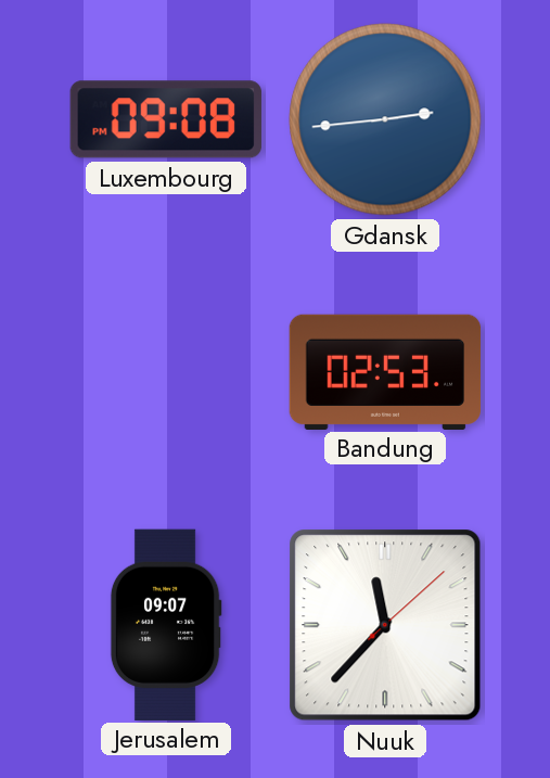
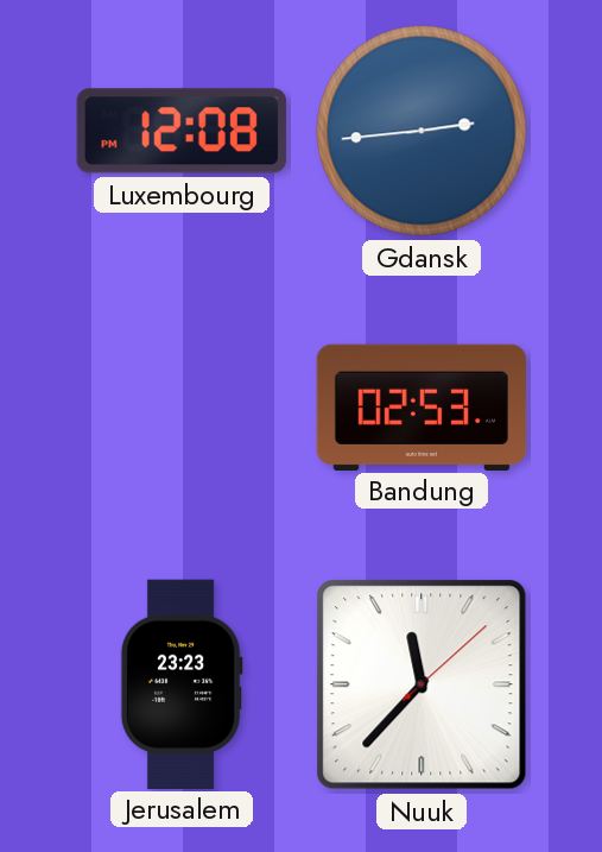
Luxembourg: 09:08 -> 12:08
Jerusalem: 09:07 -> 23:23
